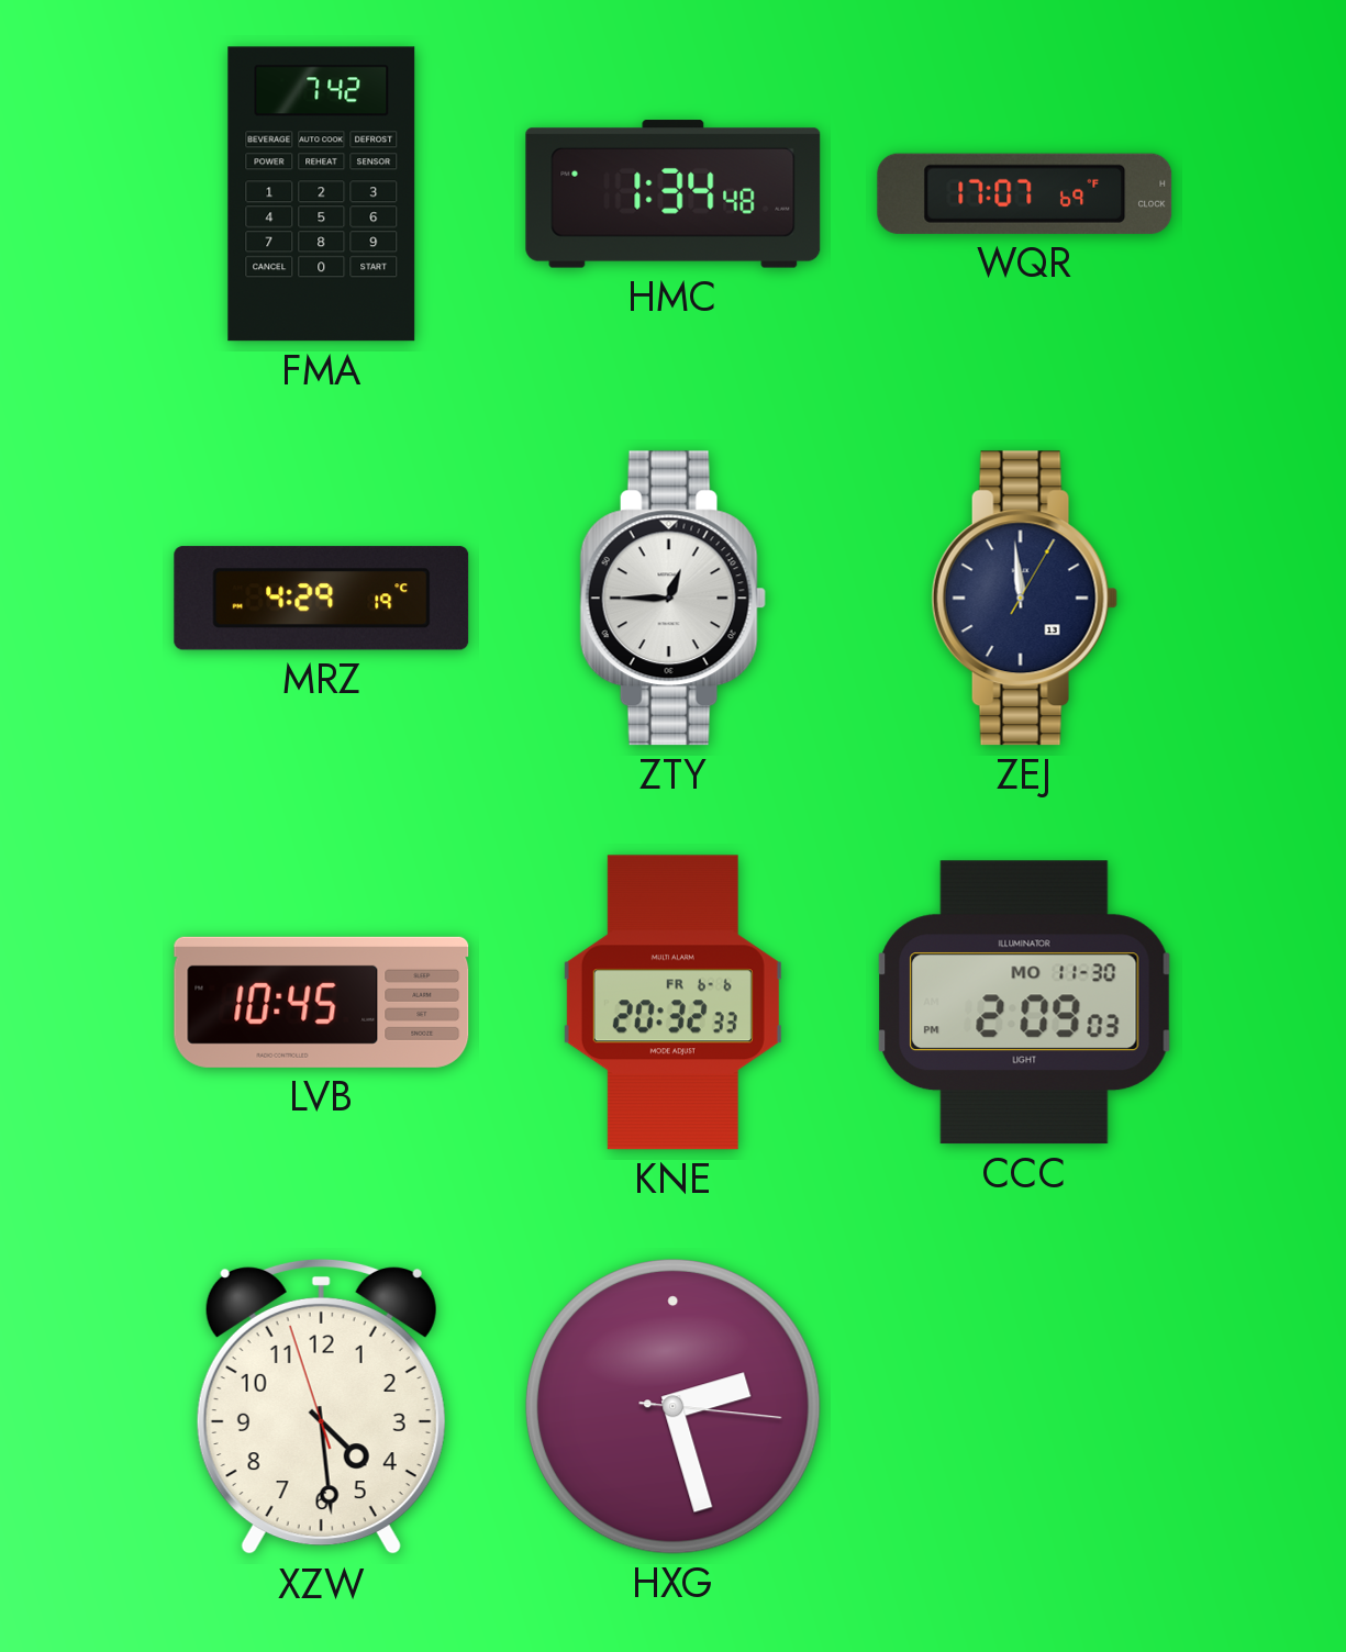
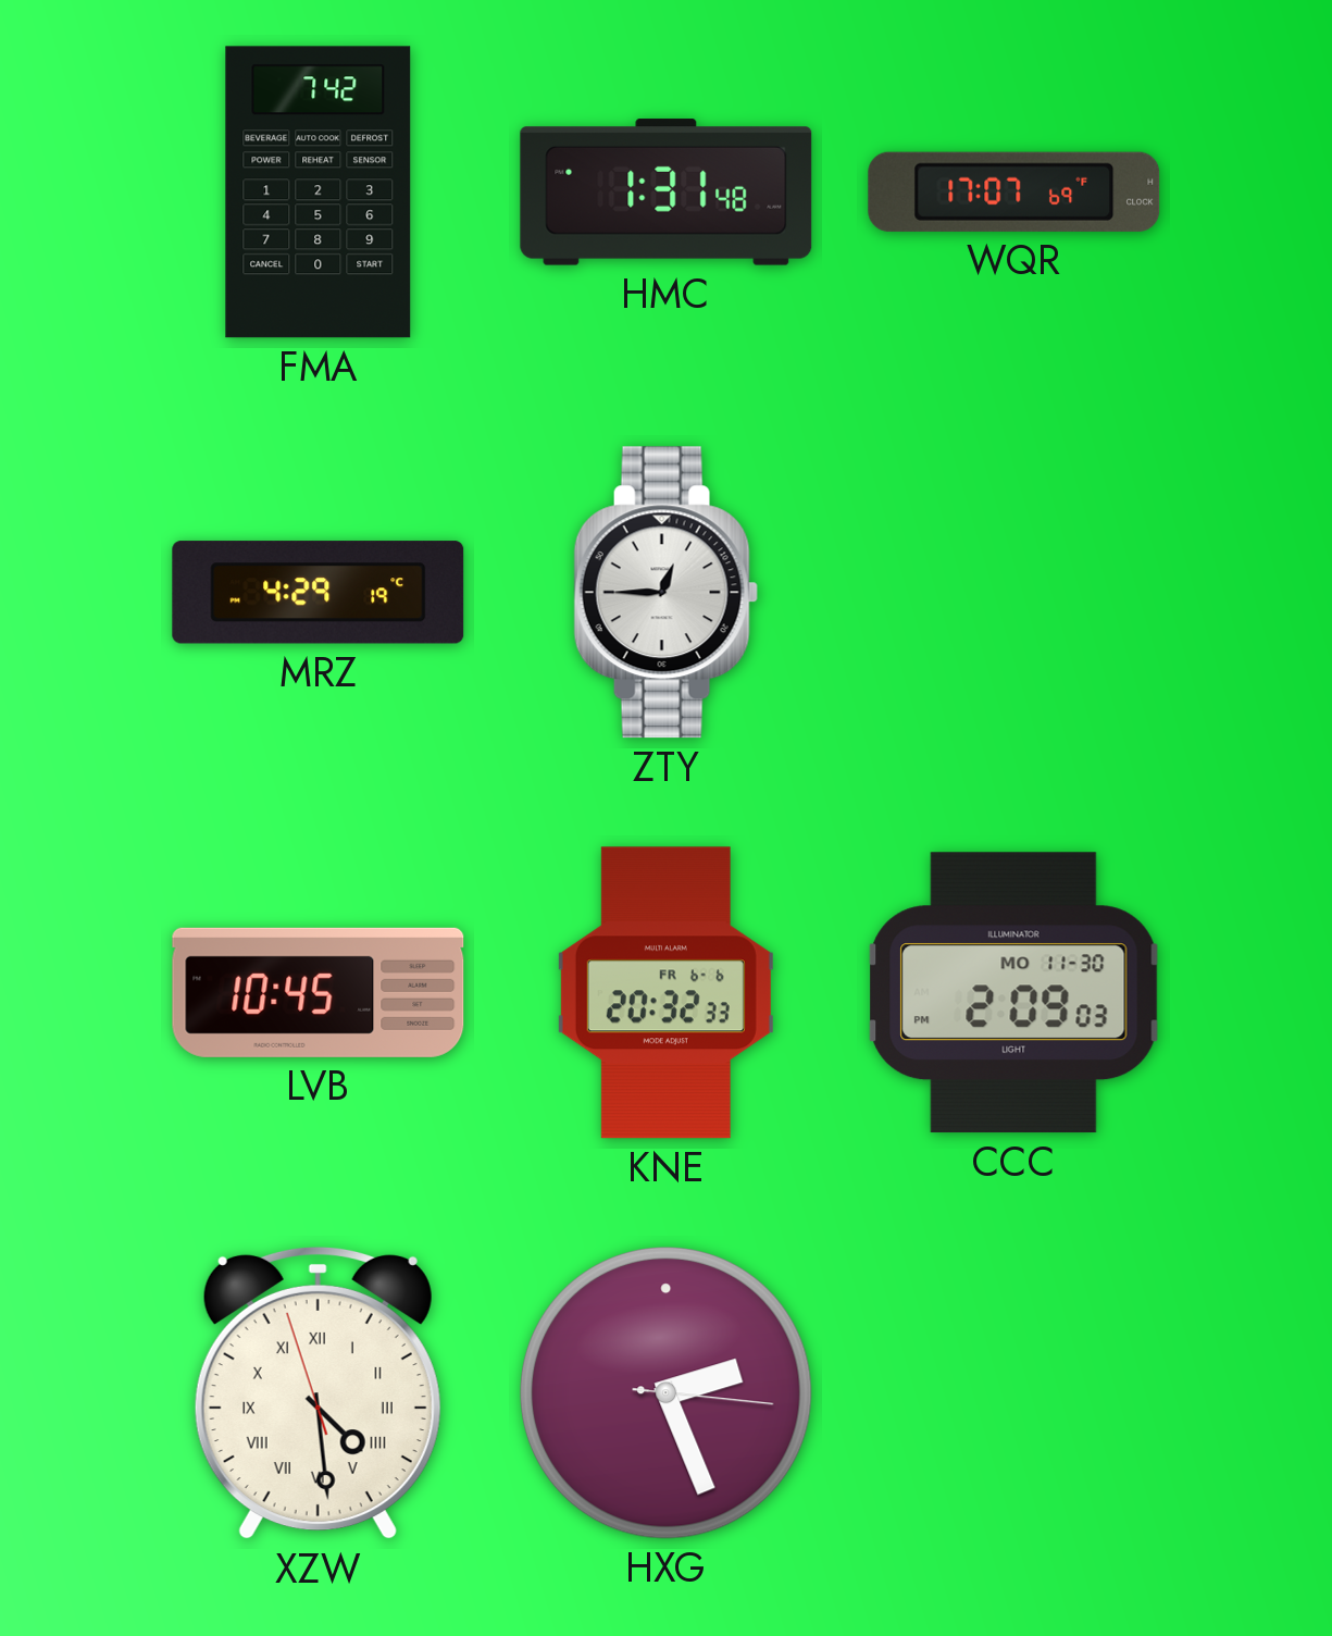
HMC: 1:34 -> 1:31
ZEJ: 11:59 -> none
XZW numerals: Arabic -> Roman
HXG: 2:27 -> 2:26
